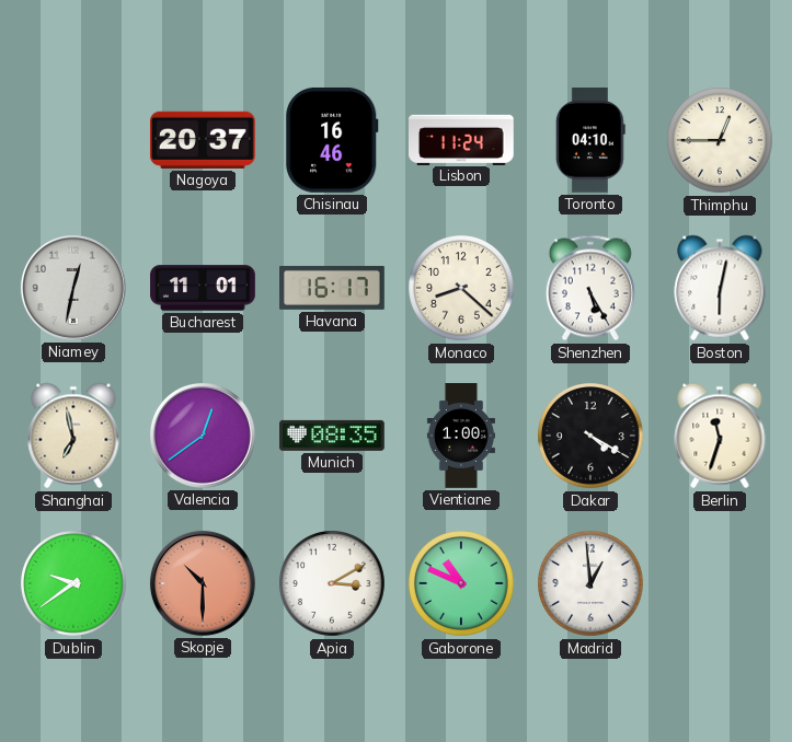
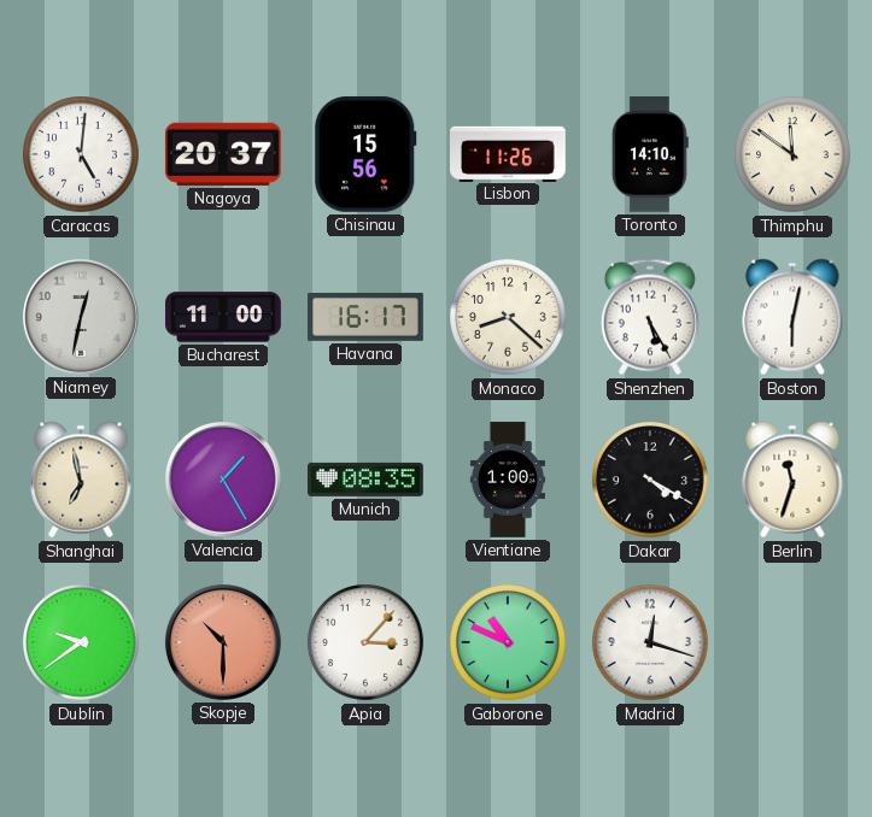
Caracas: none -> 5:01
Chisinau: 16:46 -> 15:56
Lisbon: 11:24 -> 11:26
Toronto: 04:10 -> 14:10
Thimphu: 12:45 -> 11:51
Bucharest: 11:01 -> 11:00
Valencia: 12:39 -> 1:25
Apia: 3:10 -> 3:07
Madrid: 12:59 -> 12:18
